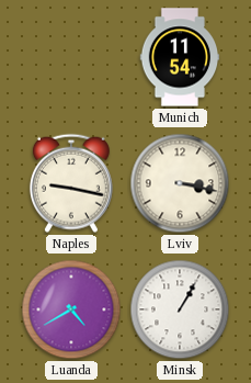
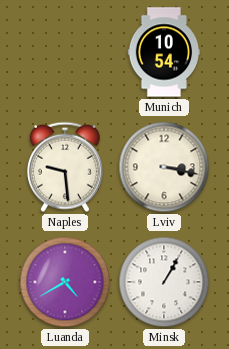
Munich: 11:54 -> 10:54
Naples: 9:17 -> 9:29
